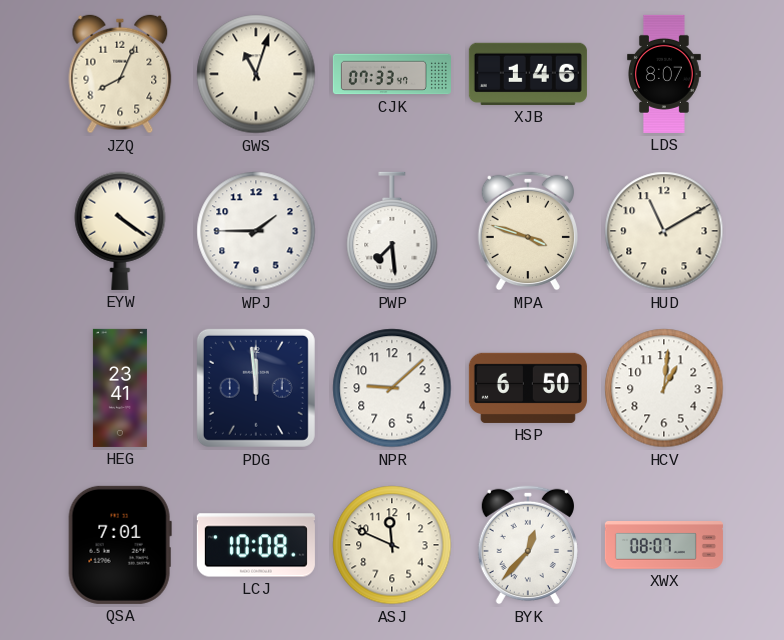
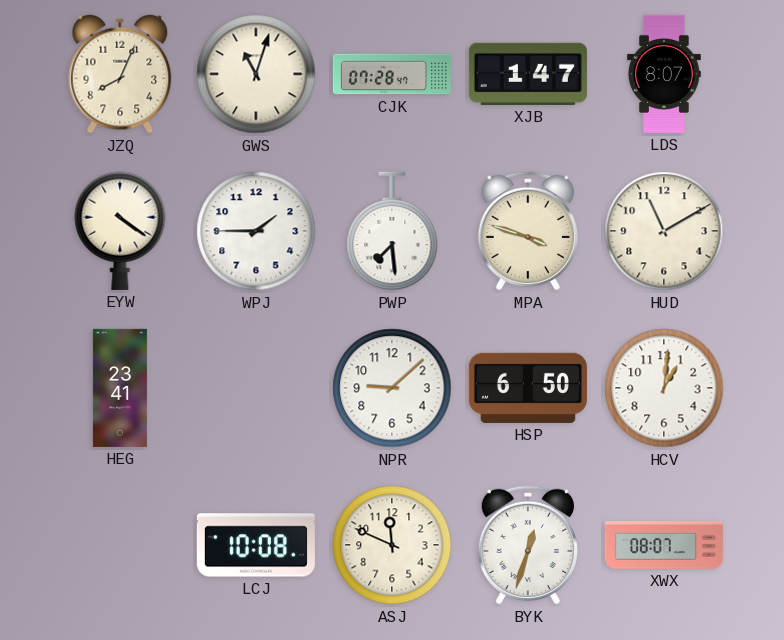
CJK: 07:33 -> 07:28
XJB: 1:46 -> 1:47
PDG: 11:59 -> none
QSA: 7:01 -> none
BYK: 12:37 -> 12:33
